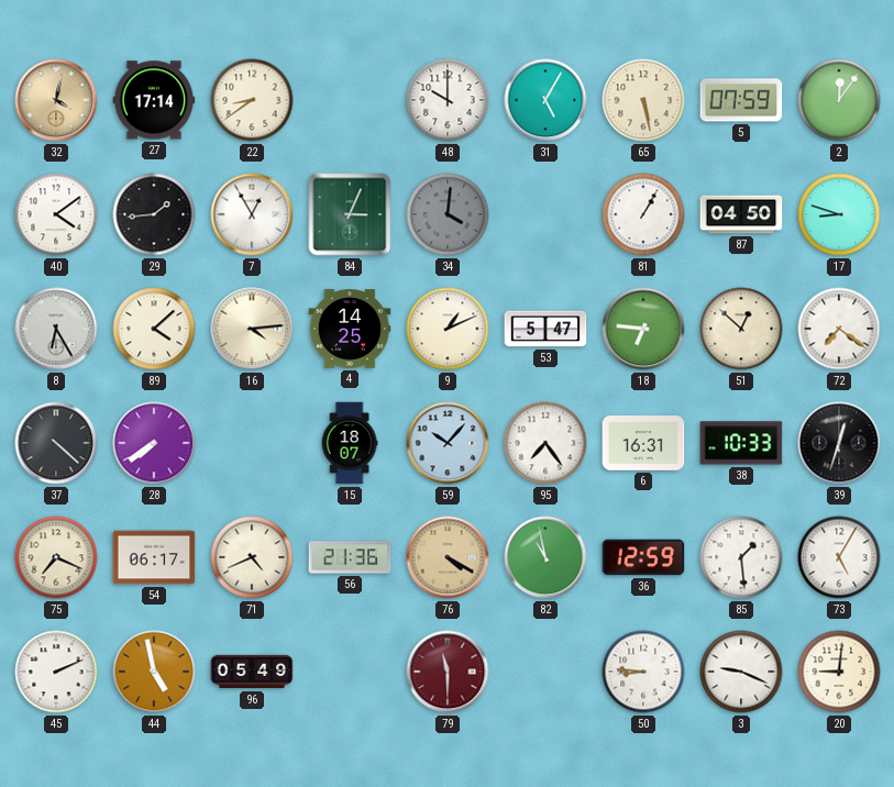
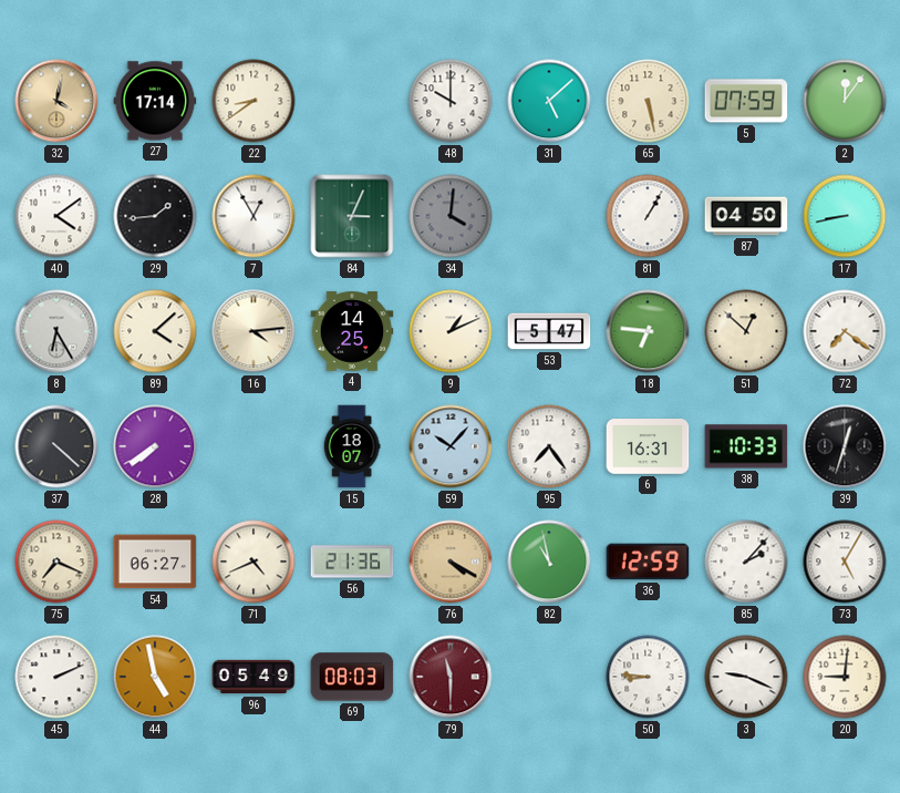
31: 5:05 -> 5:08
17: 8:48 -> 8:43
54: 06:17 -> 06:27
85: 1:29 -> 2:07
69: none -> 08:03
